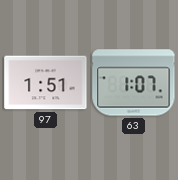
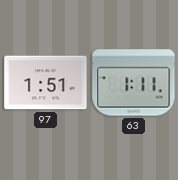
63: 1:07 -> 1:11
